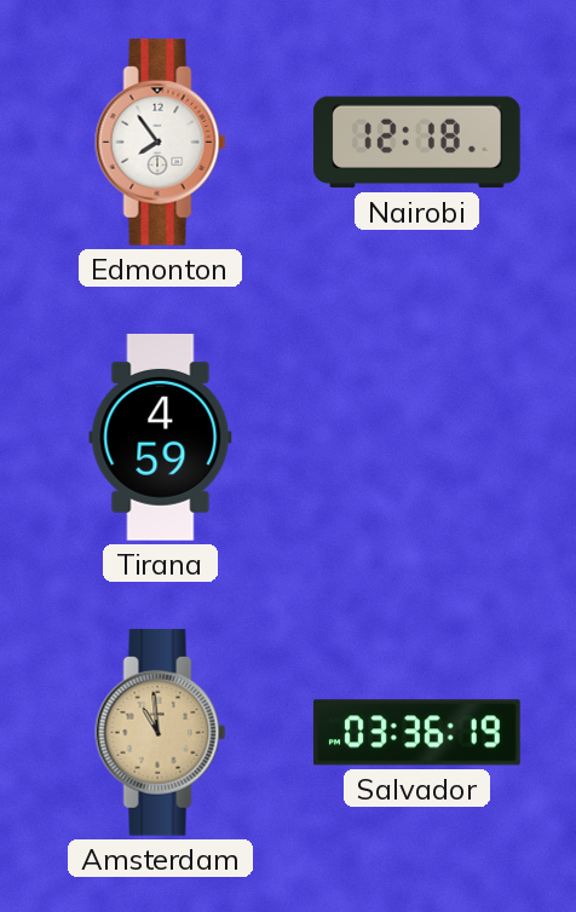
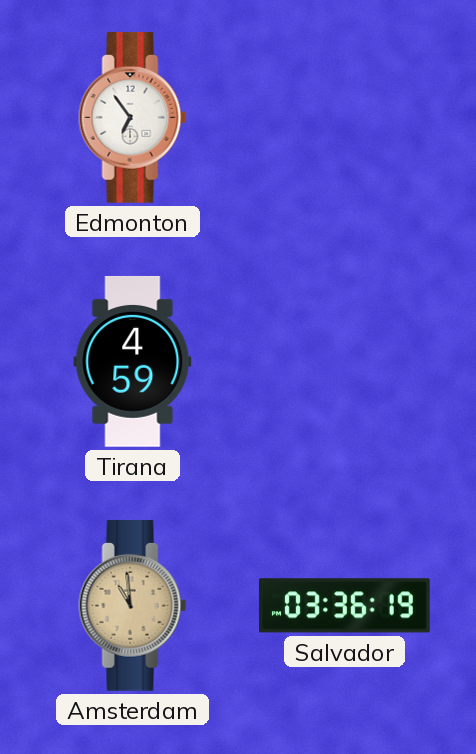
Edmonton: 7:54 -> 6:54
Nairobi: 12:18 -> none
